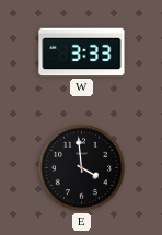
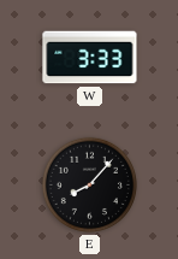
E: 3:59 -> 8:07
